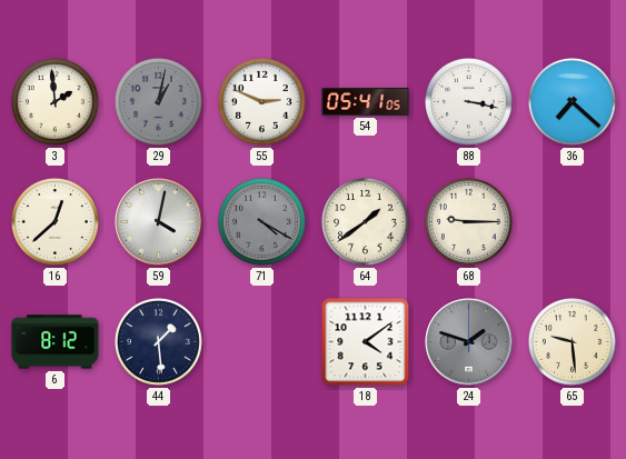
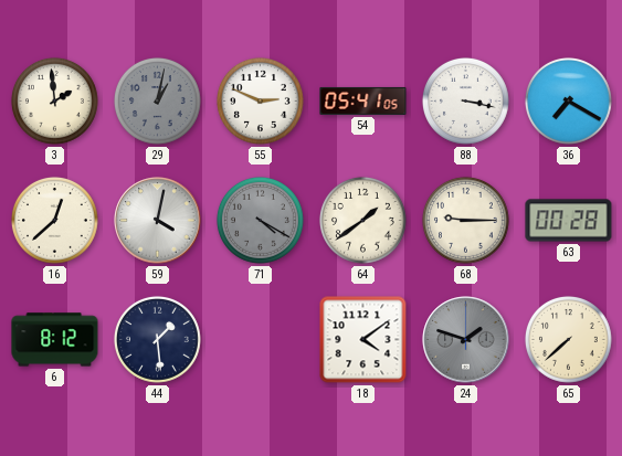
36: 7:22 -> 7:20
63: none -> 00:28
65: 9:29 -> 7:38
